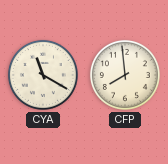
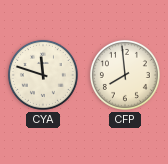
CYA: 11:20 -> 11:48
